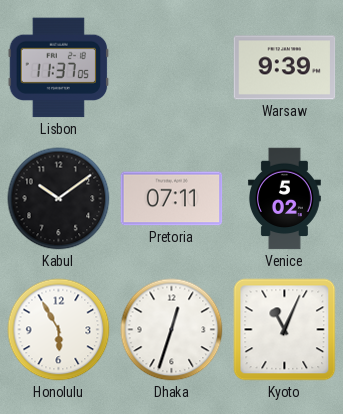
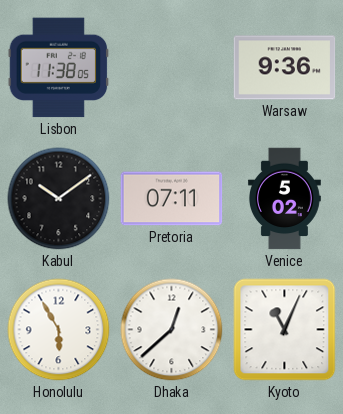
Lisbon: 11:37 -> 11:38
Warsaw: 9:39 -> 9:36
Dhaka: 12:33 -> 12:38
